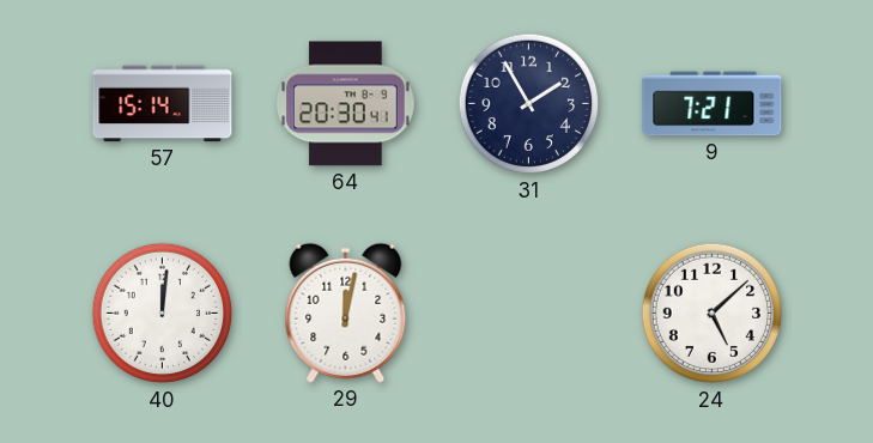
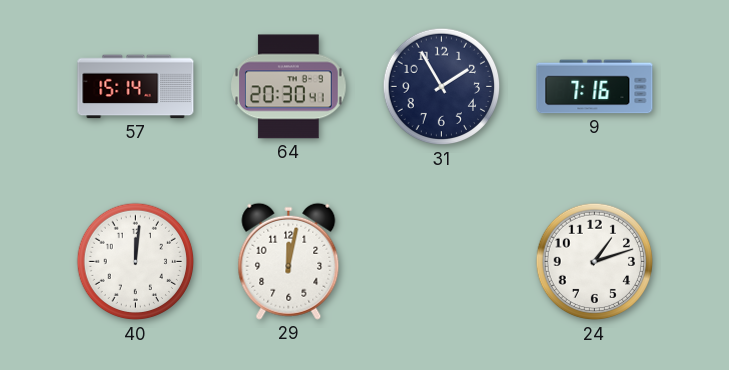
9: 7:21 -> 7:16
24: 5:08 -> 1:12
